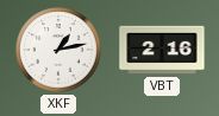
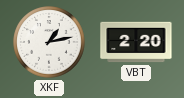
VBT: 2:16 -> 2:20
